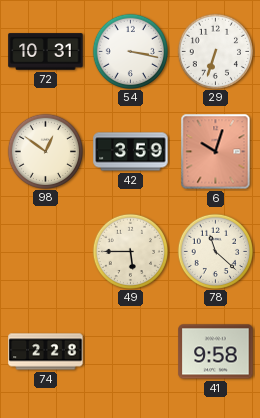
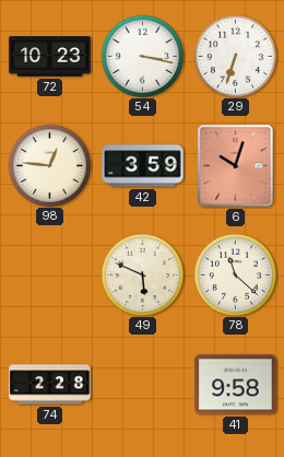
72: 10:31 -> 10:23
98: 12:51 -> 12:46
49: 5:45 -> 5:49
